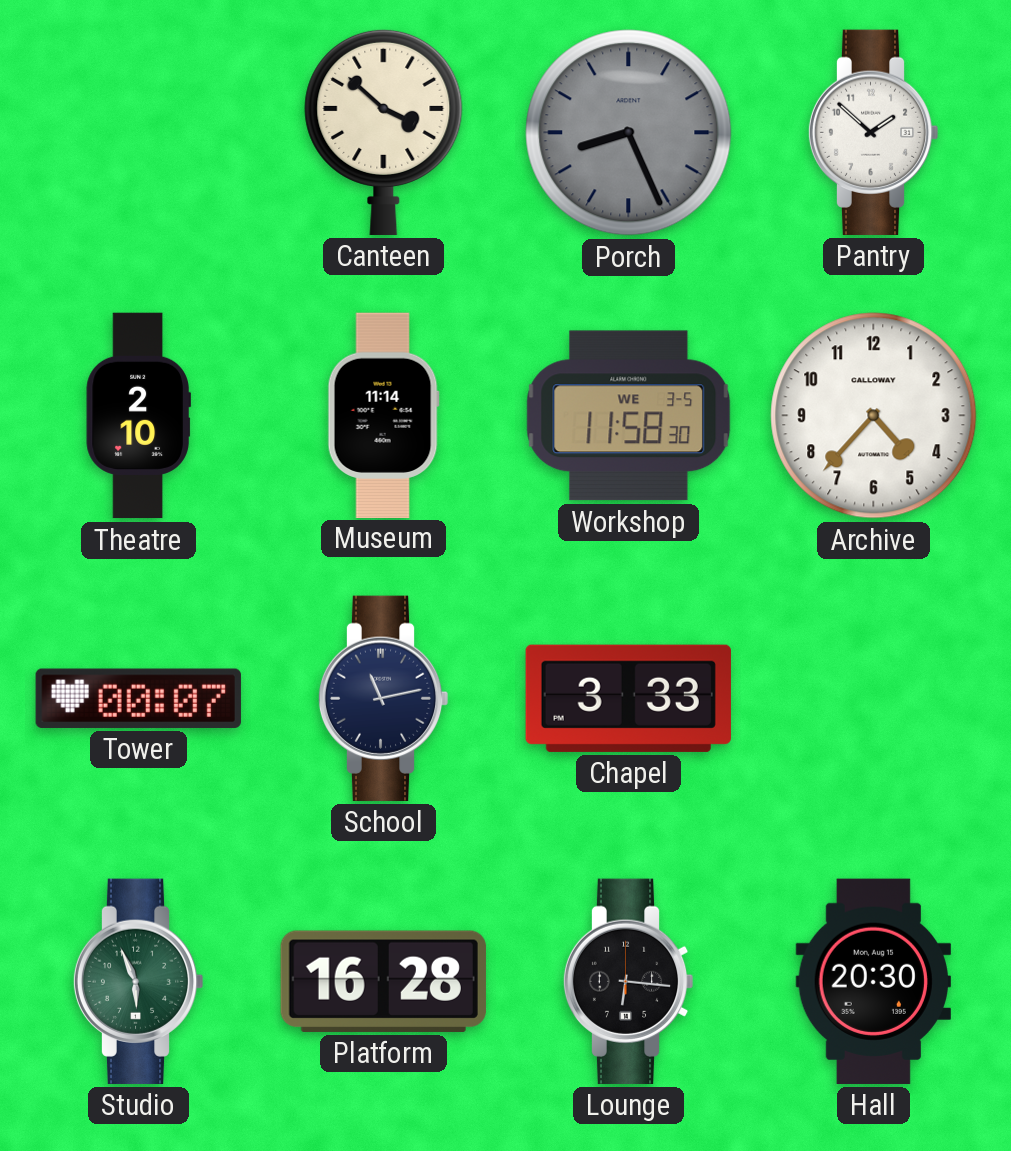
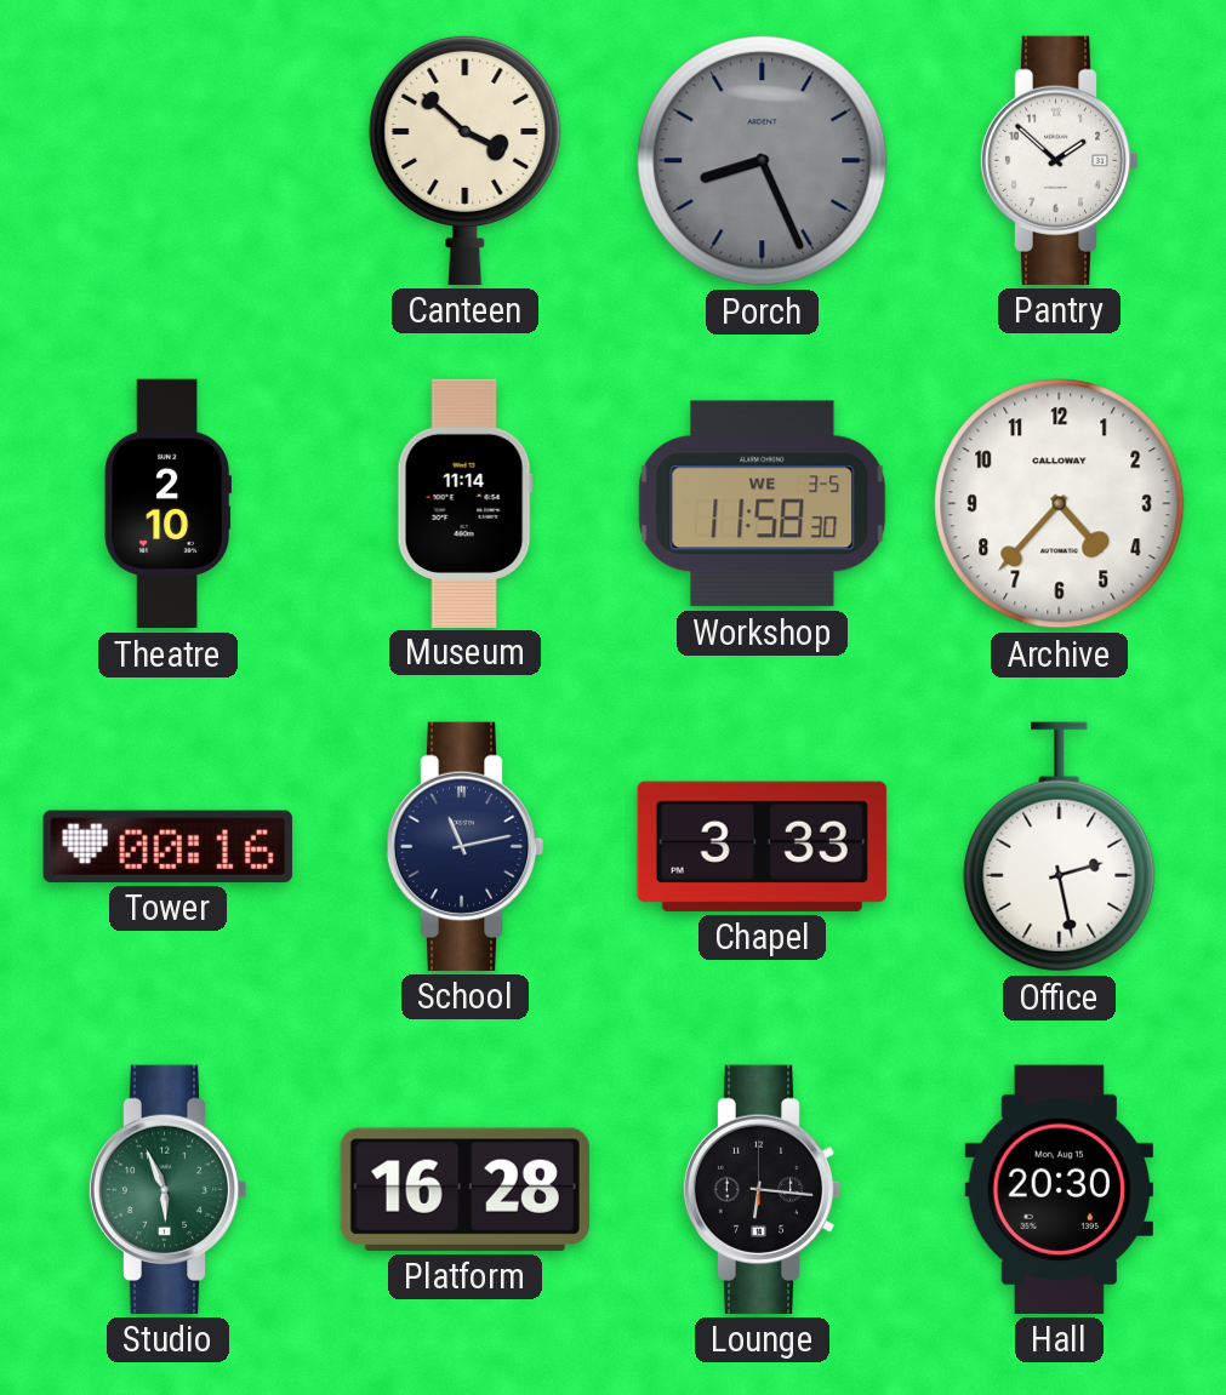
Tower: 00:07 -> 00:16
Office: none -> 2:28
